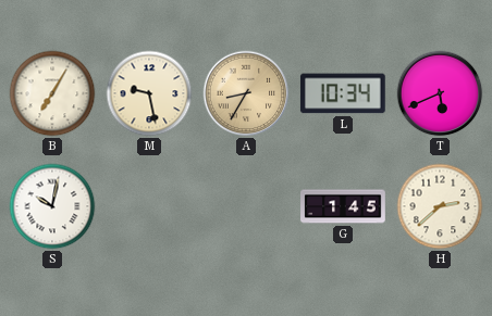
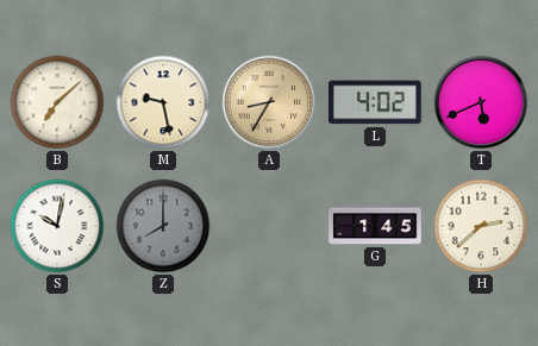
B: 7:05 -> 7:08
L: 10:34 -> 4:02
Z: none -> 8:00
